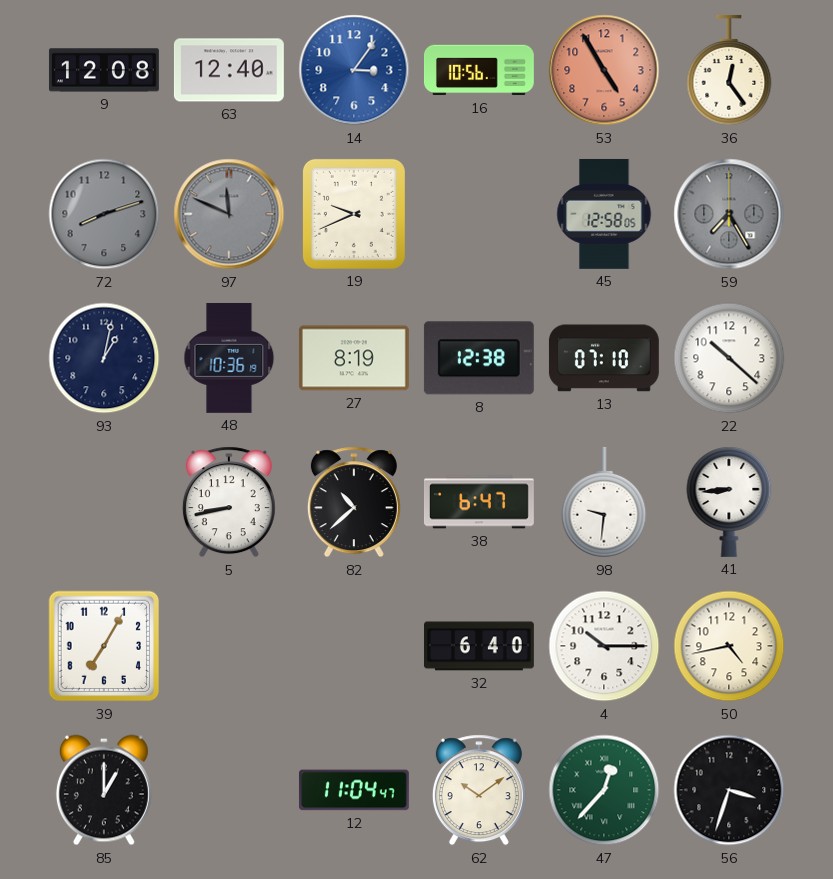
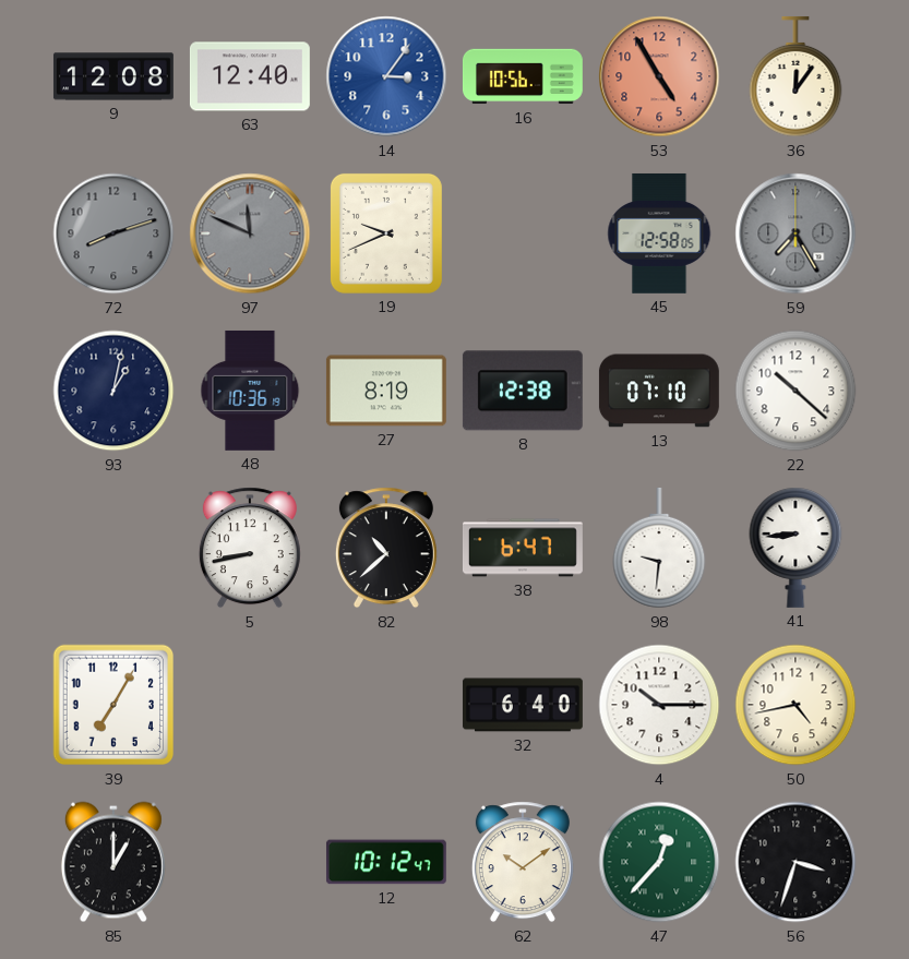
36: 12:24 -> 12:06
12: 11:04 -> 10:12
